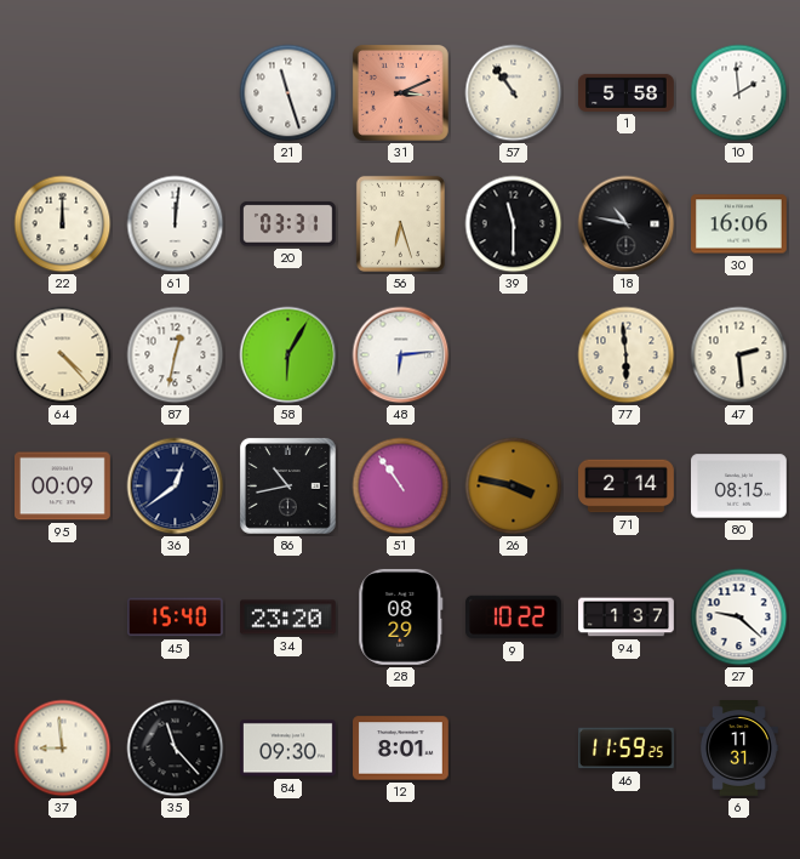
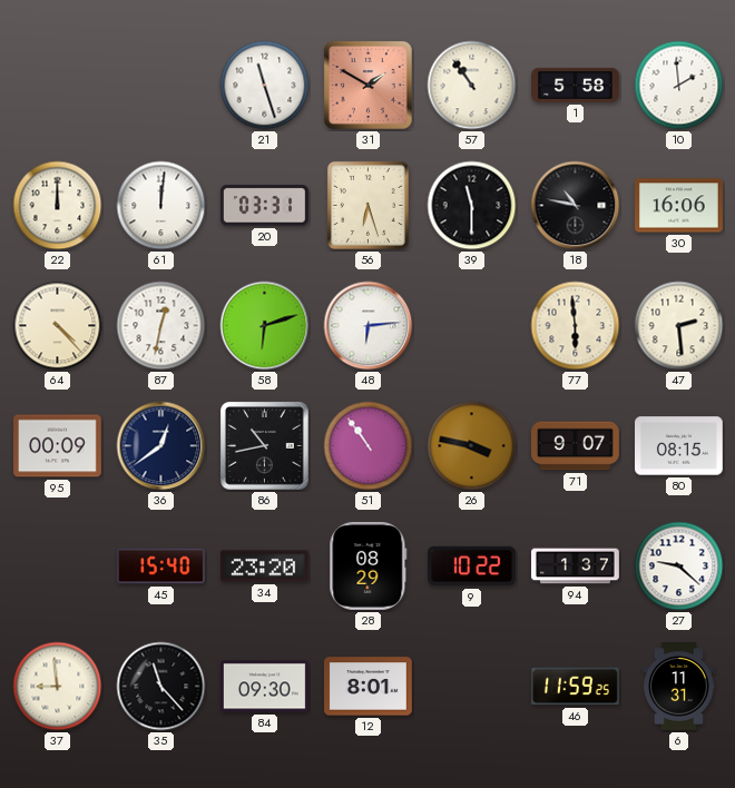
31: 3:11 -> 1:50
58: 6:05 -> 6:12
71: 2:14 -> 9:07
